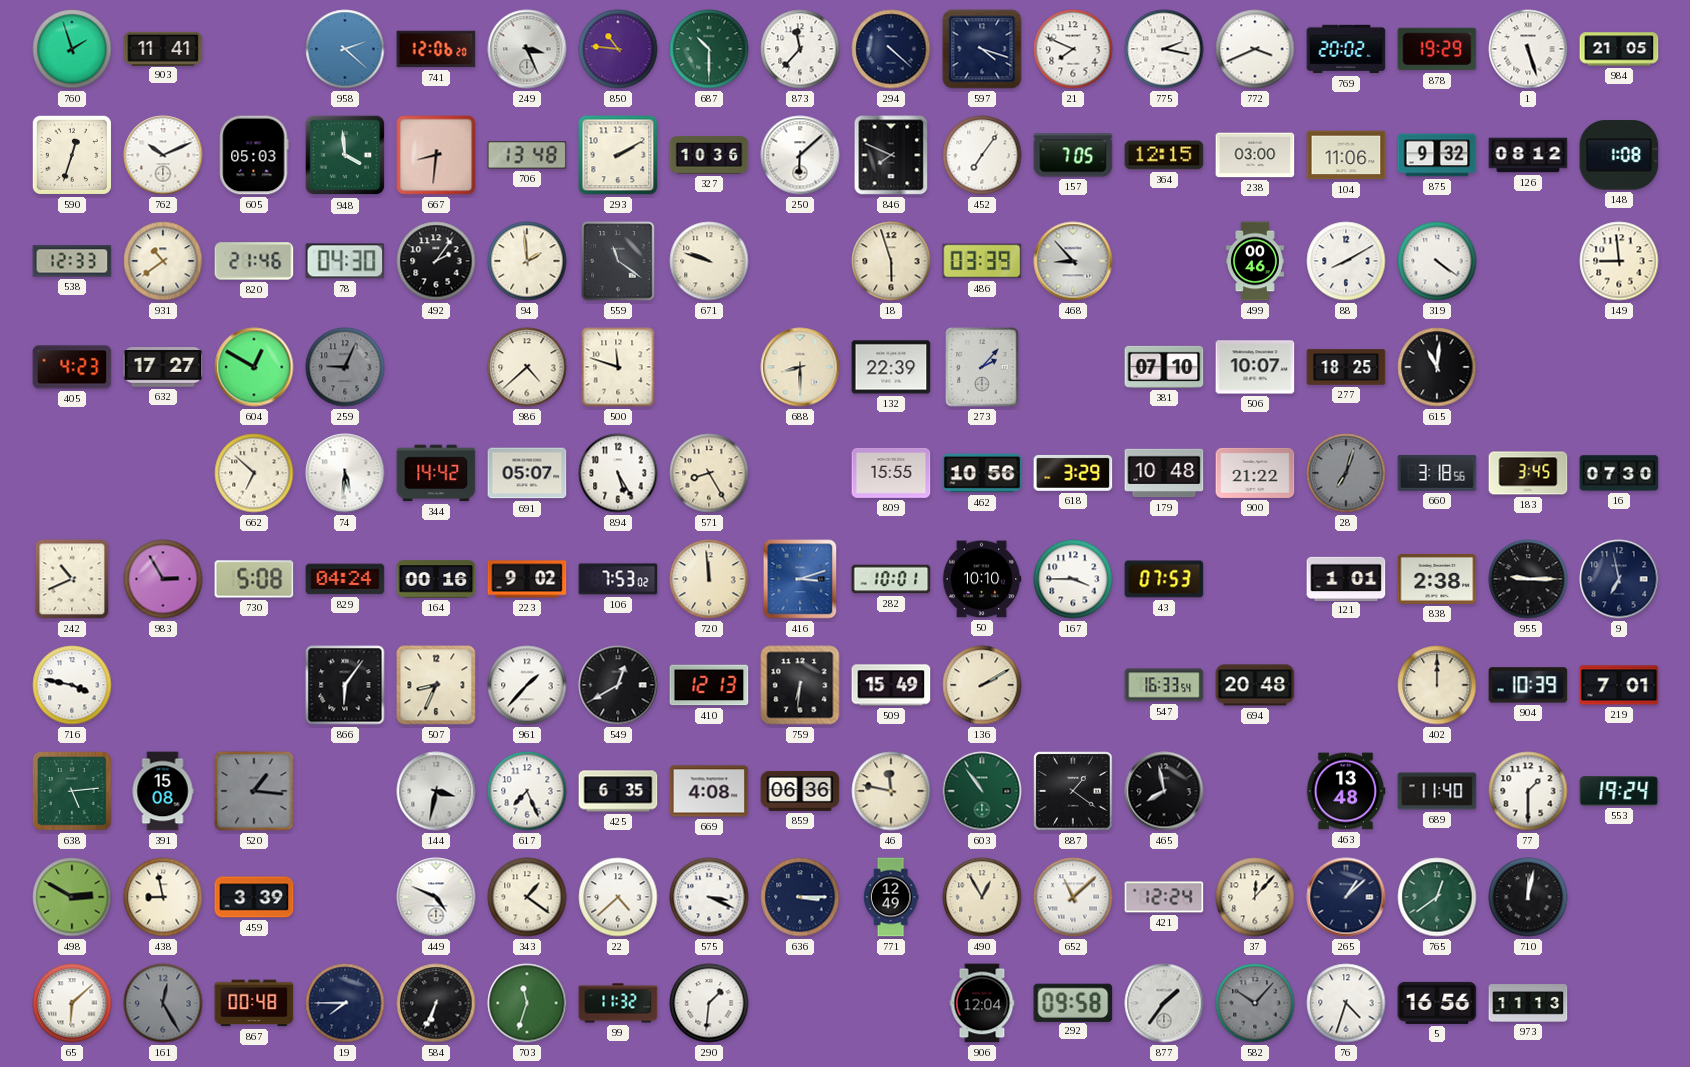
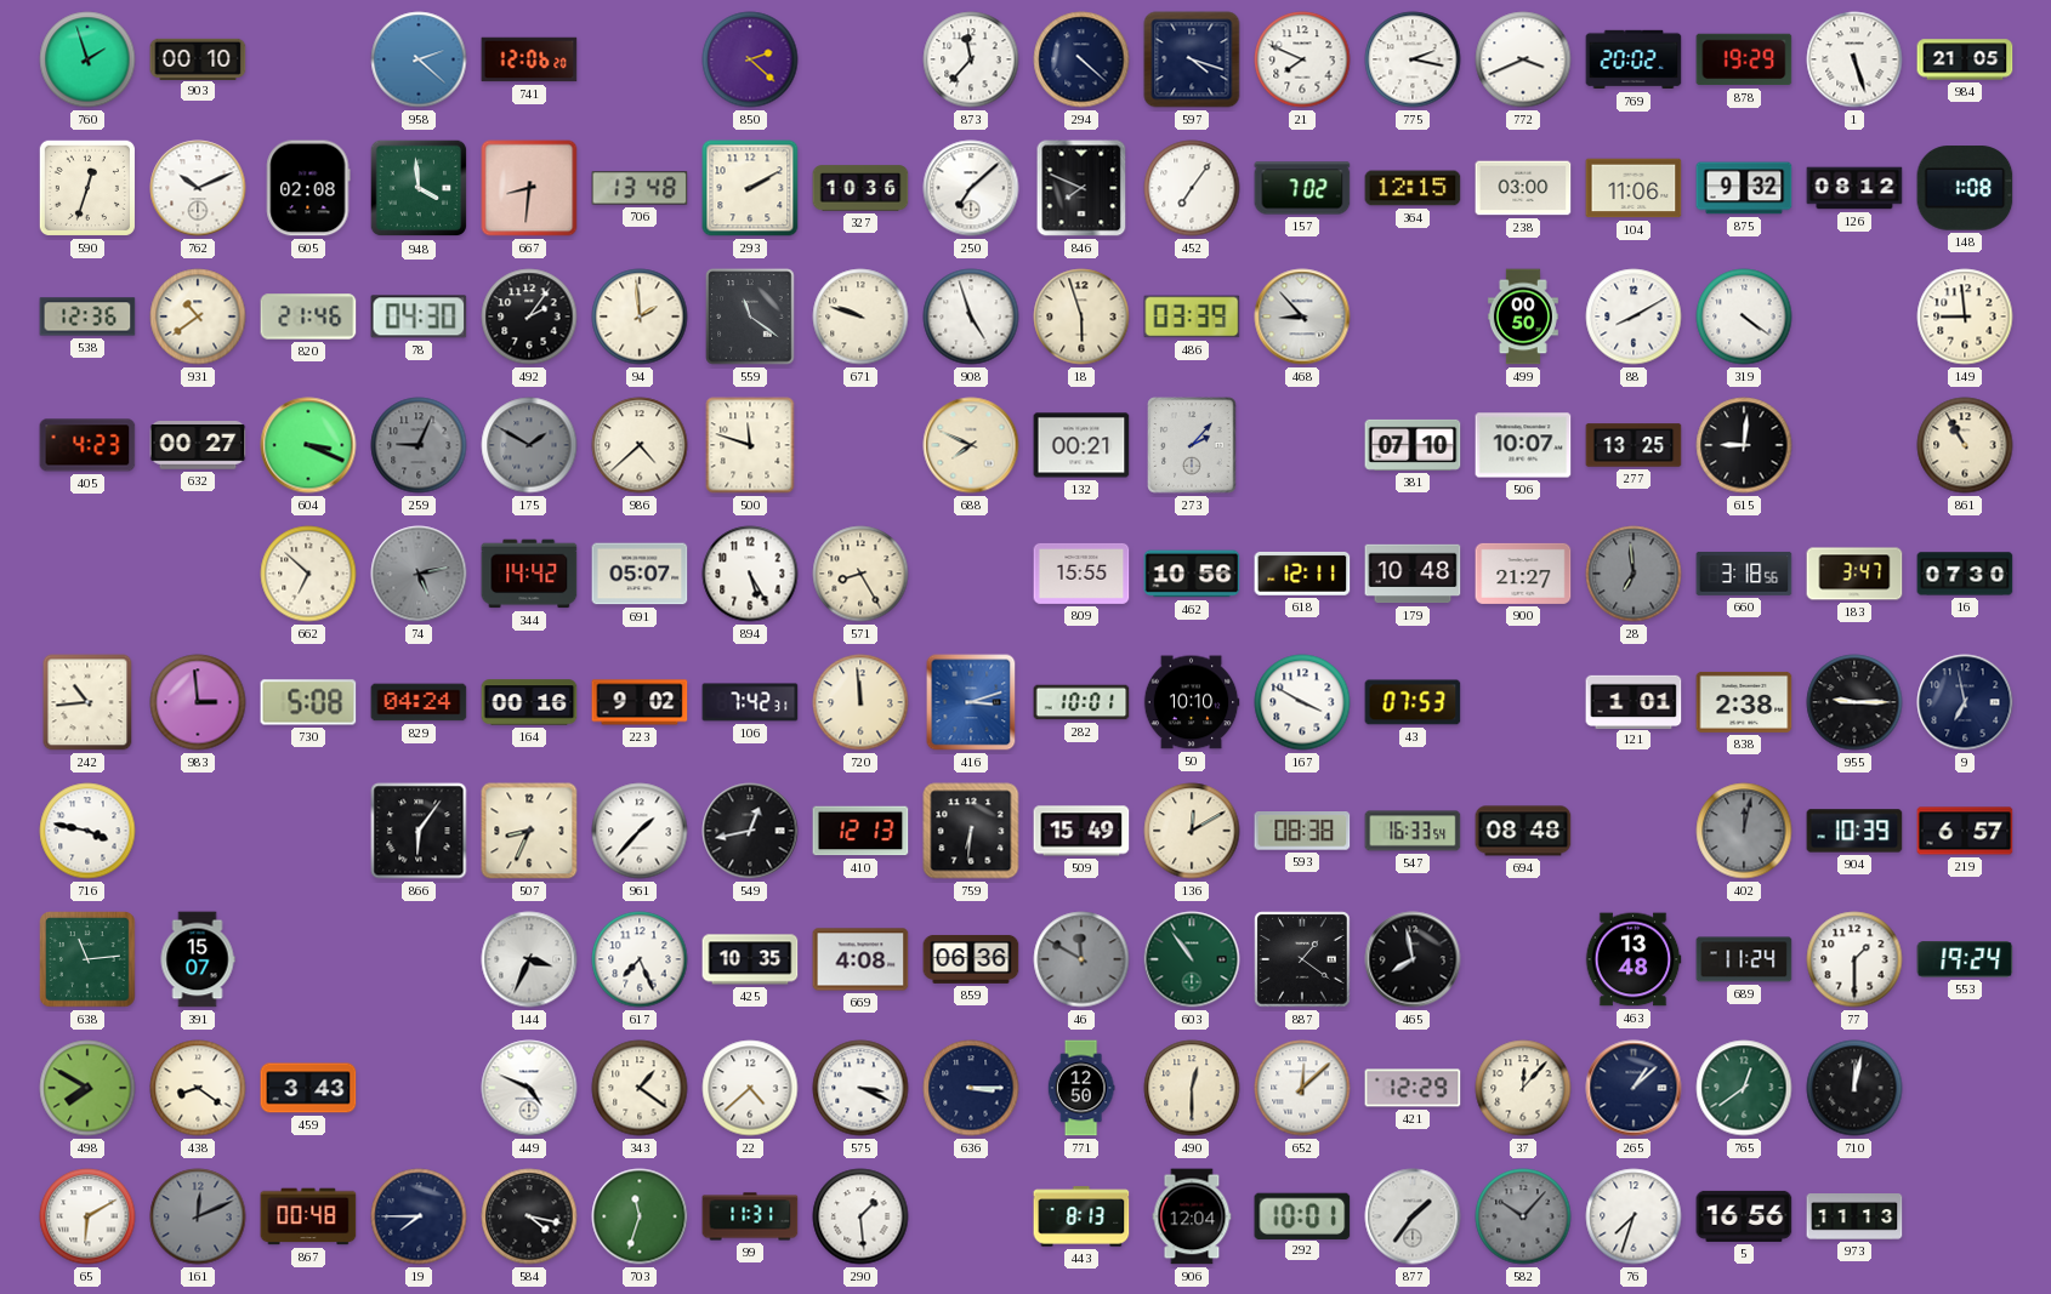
903: 11:41 -> 00:10
249: 3:26 -> none
850: 10:46 -> 2:22
687: 10:30 -> none
605: 05:03 -> 02:08
250: 6:08 -> 7:08
157: 7:05 -> 7:02
538: 12:33 -> 12:36
908: none -> 4:57
499: 00:46 -> 00:50
632: 17:27 -> 00:27
604: 12:50 -> 3:19
175: none -> 1:50
688: 8:30 -> 7:49
132: 22:39 -> 00:21
277: 18:25 -> 13:25
615: 11:01 -> 9:01
861: none -> 10:55
74: 5:31 -> 5:13
74 dial: white -> grey
618: 3:29 -> 12:11
900: 21:22 -> 21:27
28: 7:03 -> 6:59
183: 3:45 -> 3:47
242: 10:41 -> 10:44
983: 2:55 -> 2:59
106: 7:53 -> 7:42
167: 3:45 -> 3:50
549: 12:40 -> 12:43
136: 2:10 -> 12:10
593: none -> 08:38
694: 20:48 -> 08:48
402: 12:00 -> 12:02
402 dial: cream -> grey
219: 7:01 -> 6:57
638: 5:14 -> 11:14
391: 15:08 -> 15:07
520: 1:16 -> none
144: 3:32 -> 3:34
425: 6:35 -> 10:35
46: 11:47 -> 11:50
46 dial: cream -> grey
689: 11:40 -> 11:24
498: 2:50 -> 7:50
438: 8:58 -> 8:21
459: 3:39 -> 3:43
771: 12:49 -> 12:50
490: 12:55 -> 12:30
652: 11:08 -> 12:08
421: 12:24 -> 12:29
65: 6:08 -> 6:10
161: 12:25 -> 12:11
584: 6:34 -> 4:17
99: 11:32 -> 11:31
290: 1:31 -> 1:29
443: none -> 8:13
292: 09:58 -> 10:01
76: 4:33 -> 7:33
